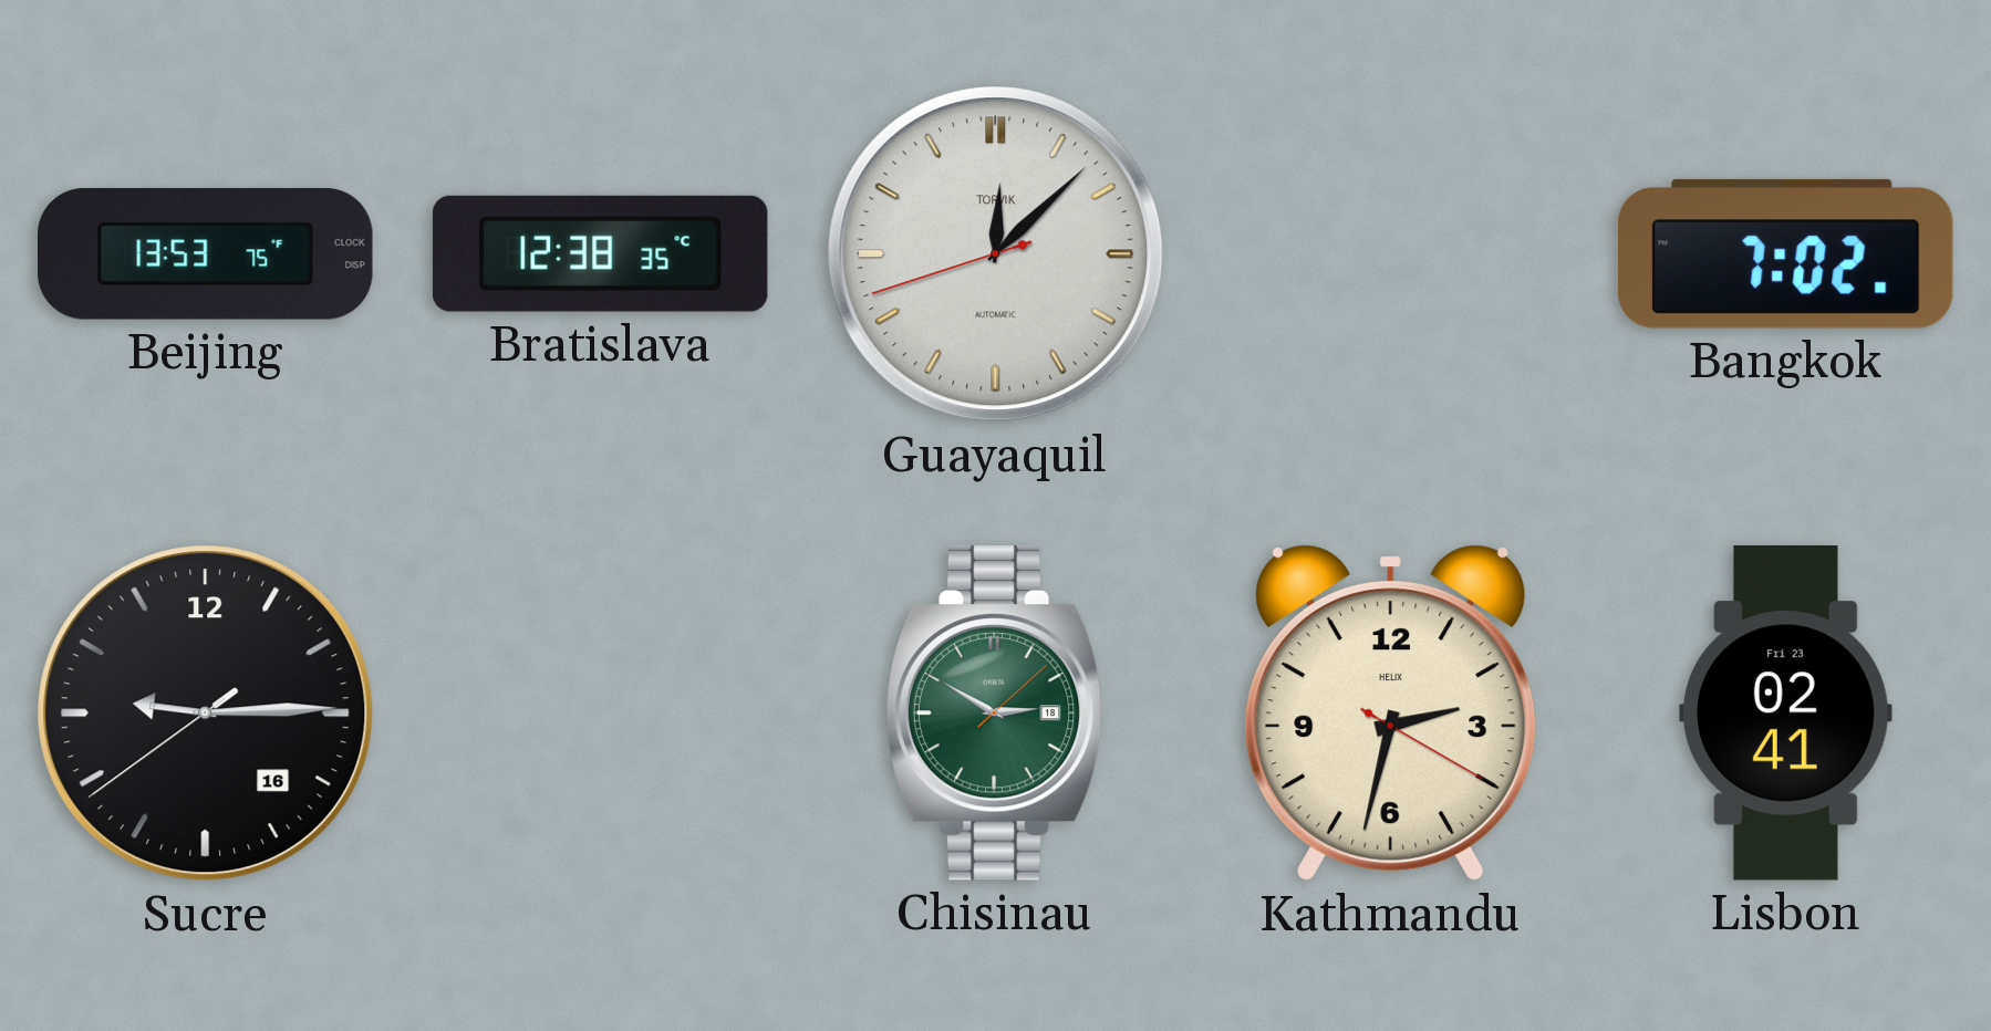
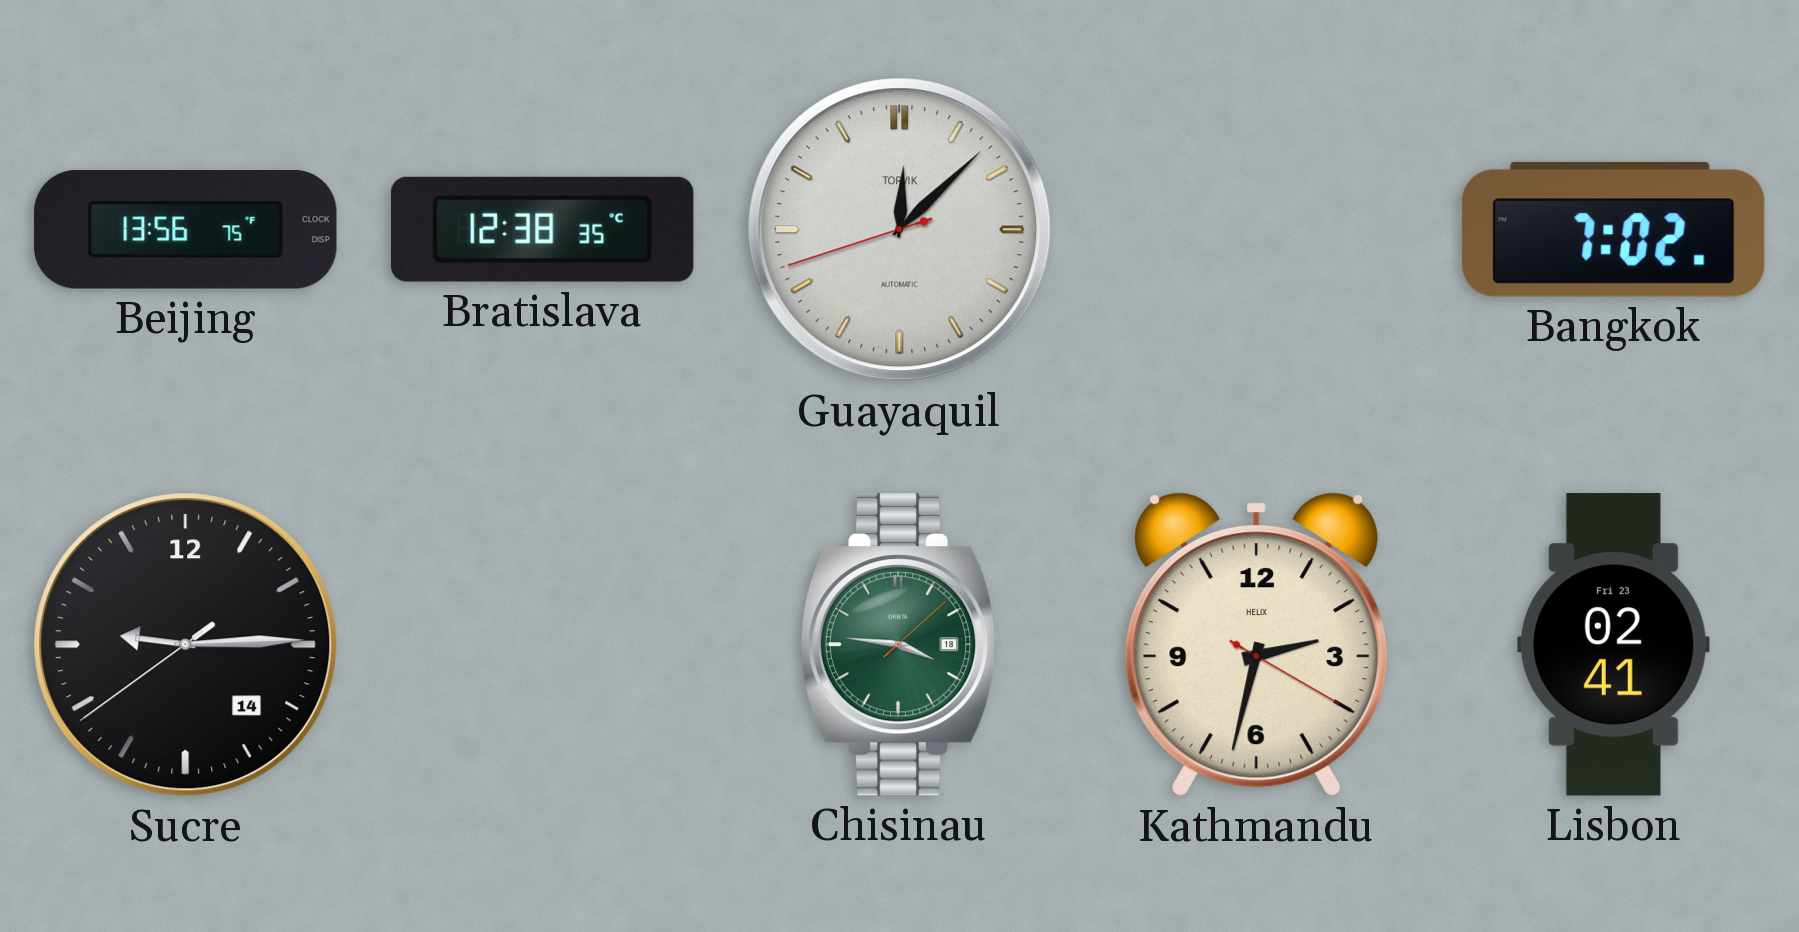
Beijing: 13:53 -> 13:56
Sucre date: 16 -> 14
Chisinau: 2:50 -> 3:46
